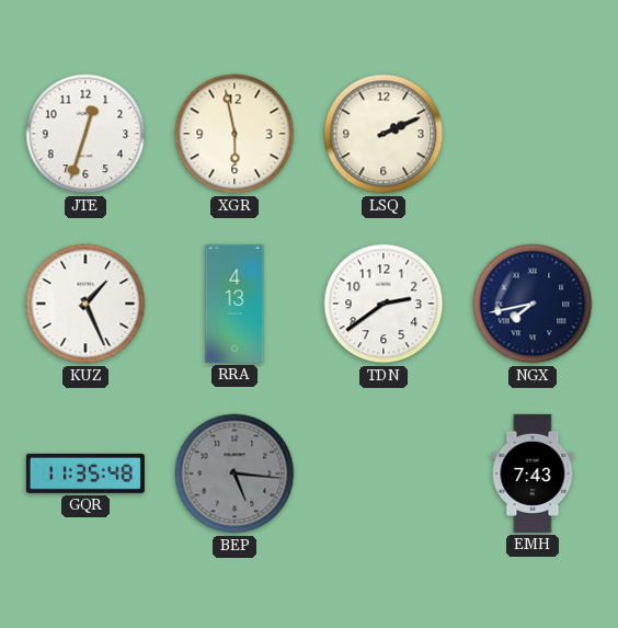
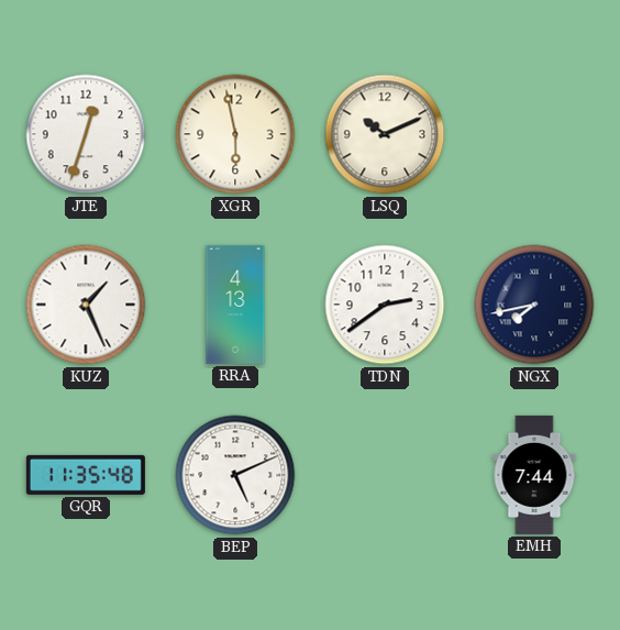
LSQ: 2:11 -> 10:11
BEP: 5:16 -> 5:11
BEP dial: grey -> white
EMH: 7:43 -> 7:44
